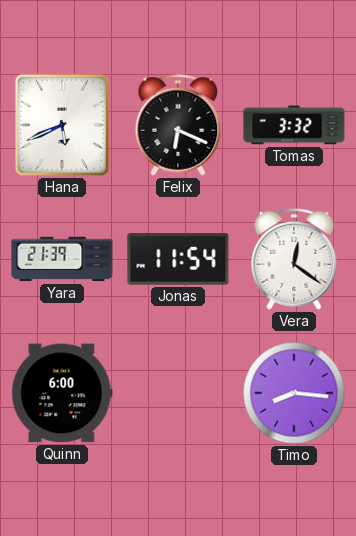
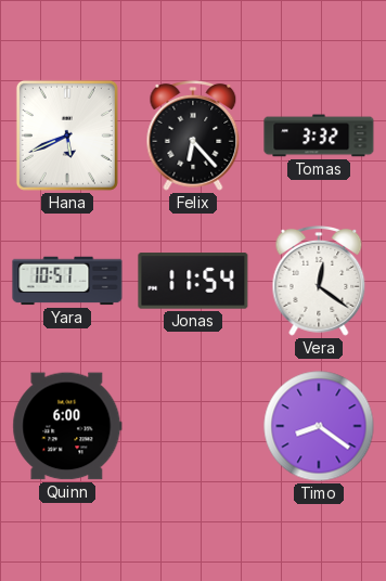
Felix: 6:19 -> 6:23
Yara: 21:39 -> 10:51
Timo: 8:16 -> 8:21
